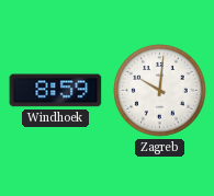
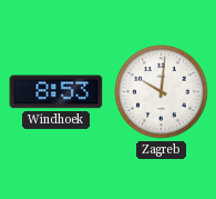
Windhoek: 8:59 -> 8:53
